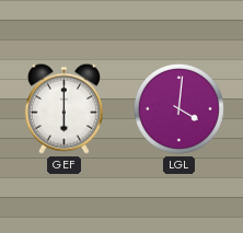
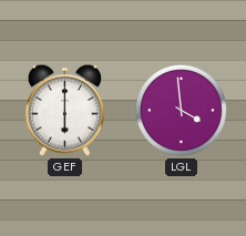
LGL: 4:01 -> 3:59
